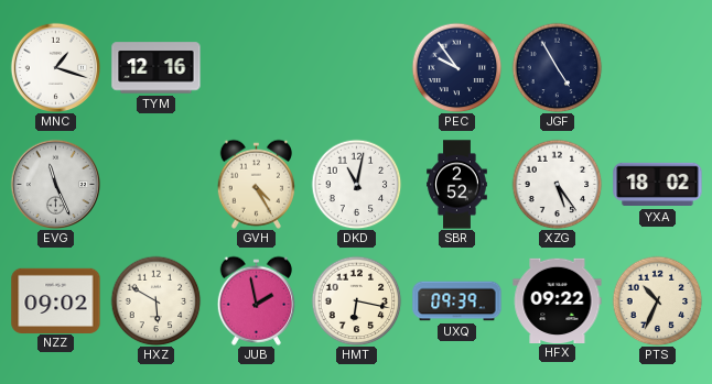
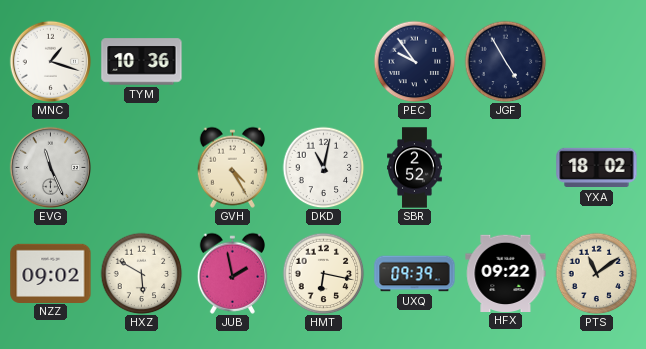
TYM: 12:16 -> 10:36
XZG: 5:24 -> none
PTS: 10:34 -> 11:09
